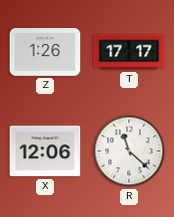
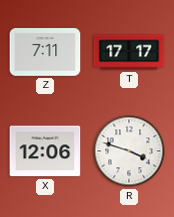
Z: 1:26 -> 7:11
R: 11:22 -> 3:48
